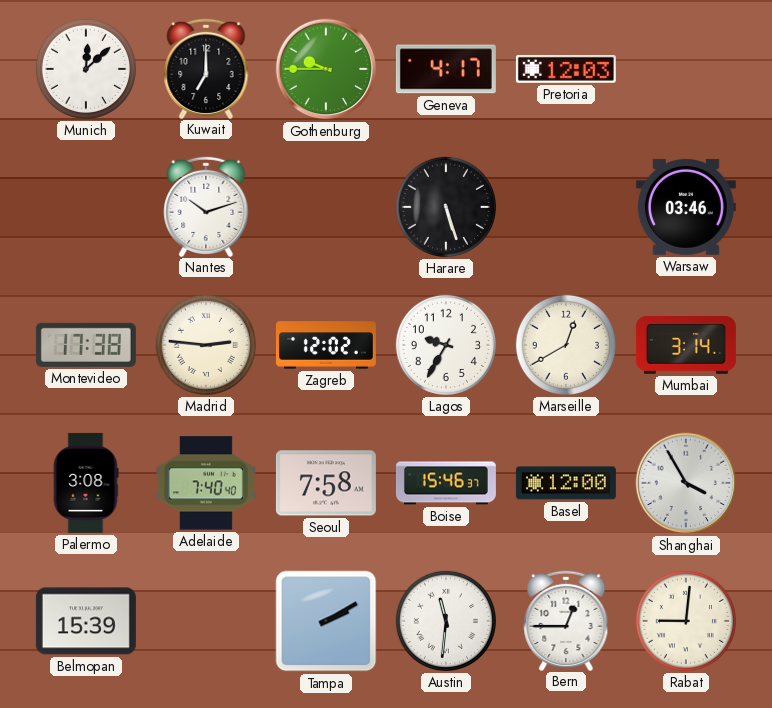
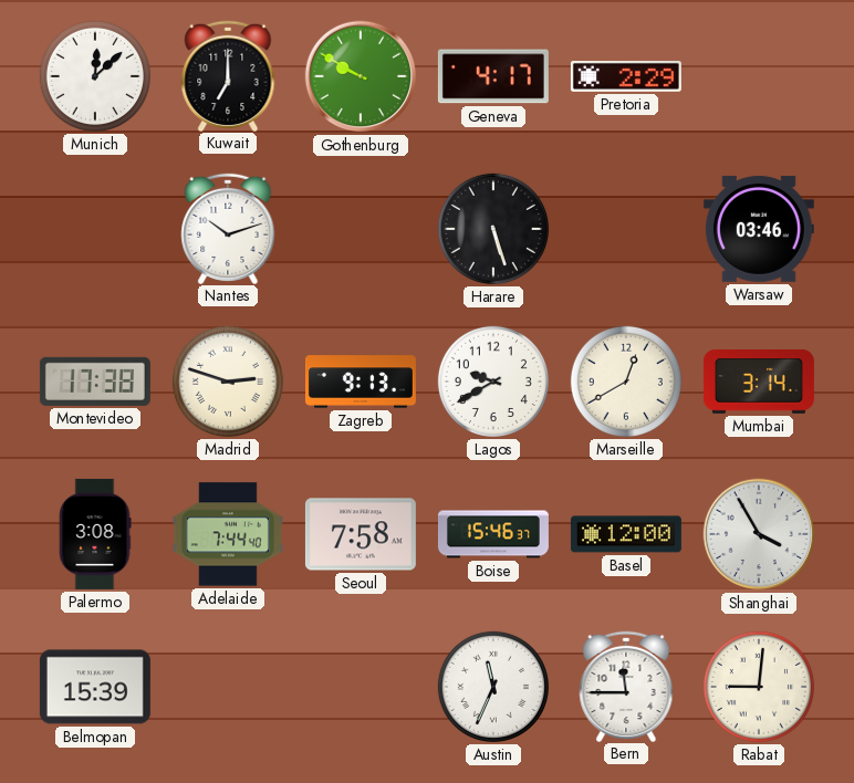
Gothenburg: 9:45 -> 9:50
Pretoria: 12:03 -> 2:29
Madrid: 2:46 -> 2:48
Zagreb: 12:02 -> 9:13
Lagos: 9:35 -> 9:40
Adelaide: 7:40 -> 7:44
Tampa: 2:10 -> none
Austin: 11:31 -> 11:34
Bern: 12:45 -> 11:45
